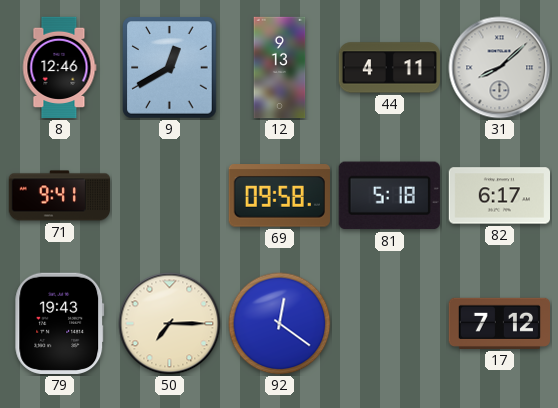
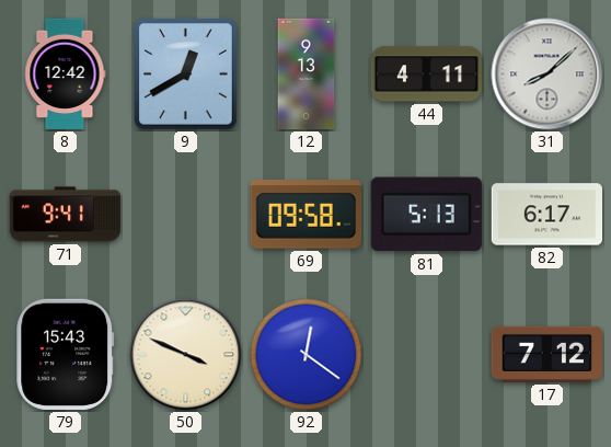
8: 12:46 -> 12:42
81: 5:18 -> 5:13
79: 19:43 -> 15:43
50: 7:15 -> 3:49
